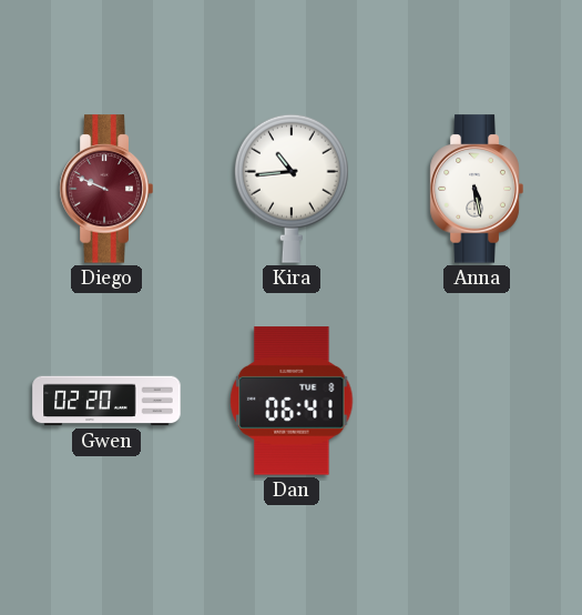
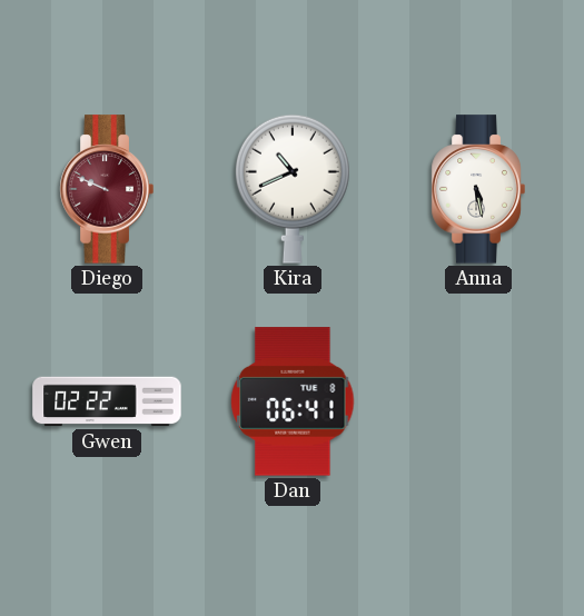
Kira: 10:44 -> 10:41
Gwen: 02:20 -> 02:22
